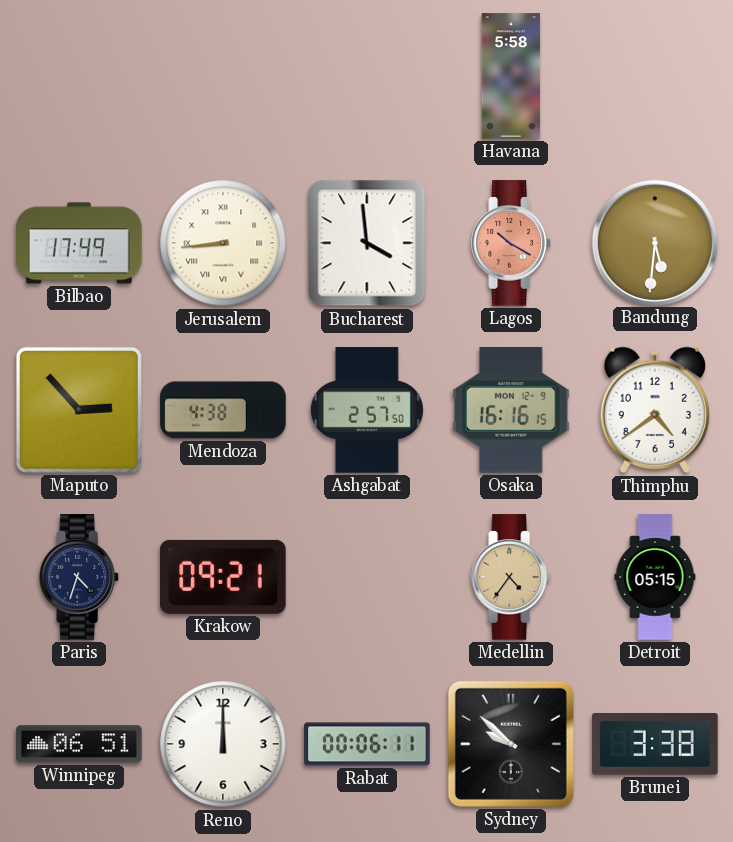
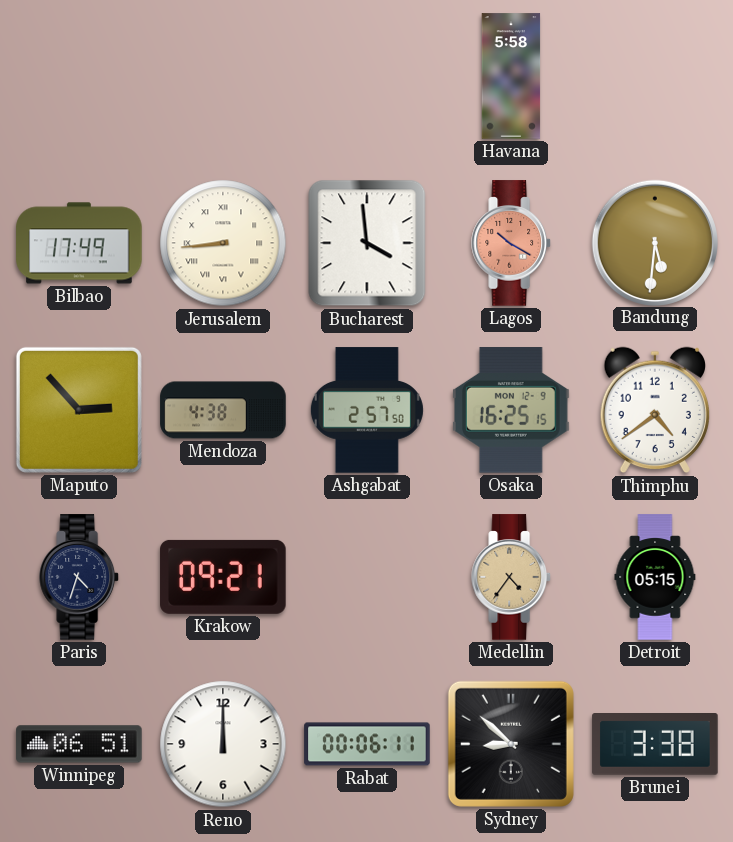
Osaka: 16:16 -> 16:25
Sydney: 9:52 -> 8:52
